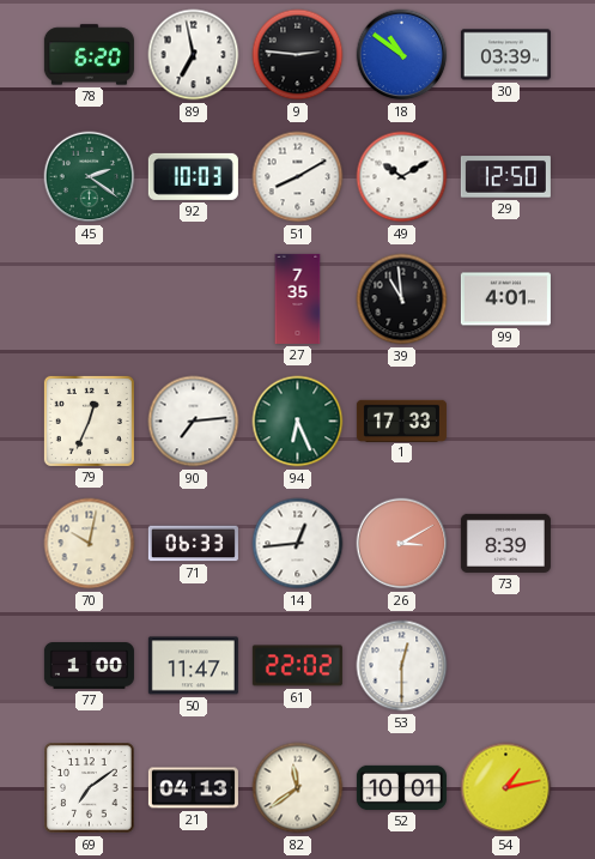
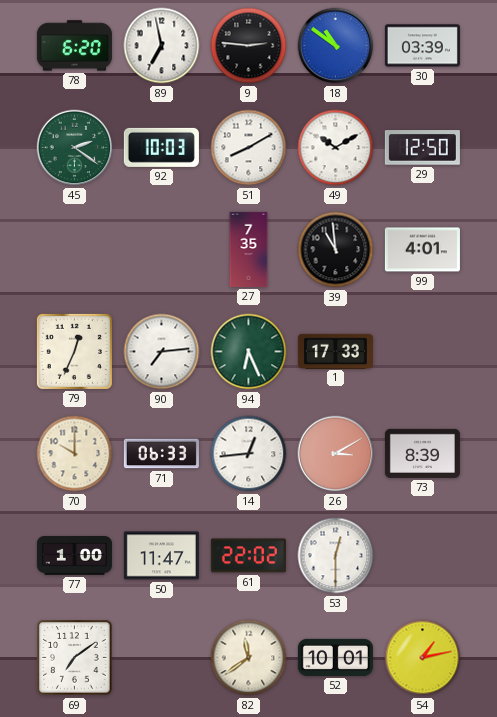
70: 10:02 -> 10:00
21: 04:13 -> none
